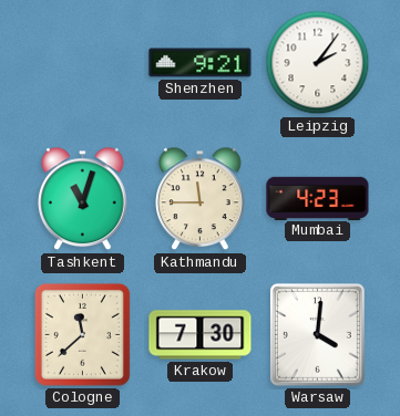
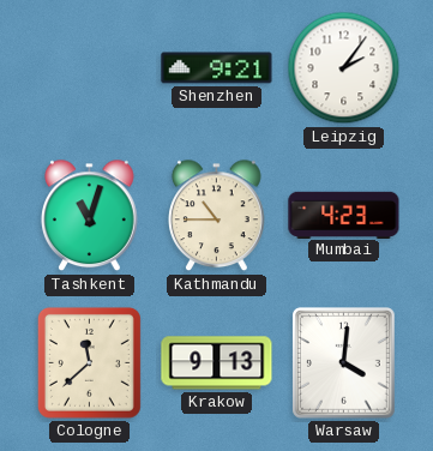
Kathmandu: 11:45 -> 10:45
Krakow: 7:30 -> 9:13
